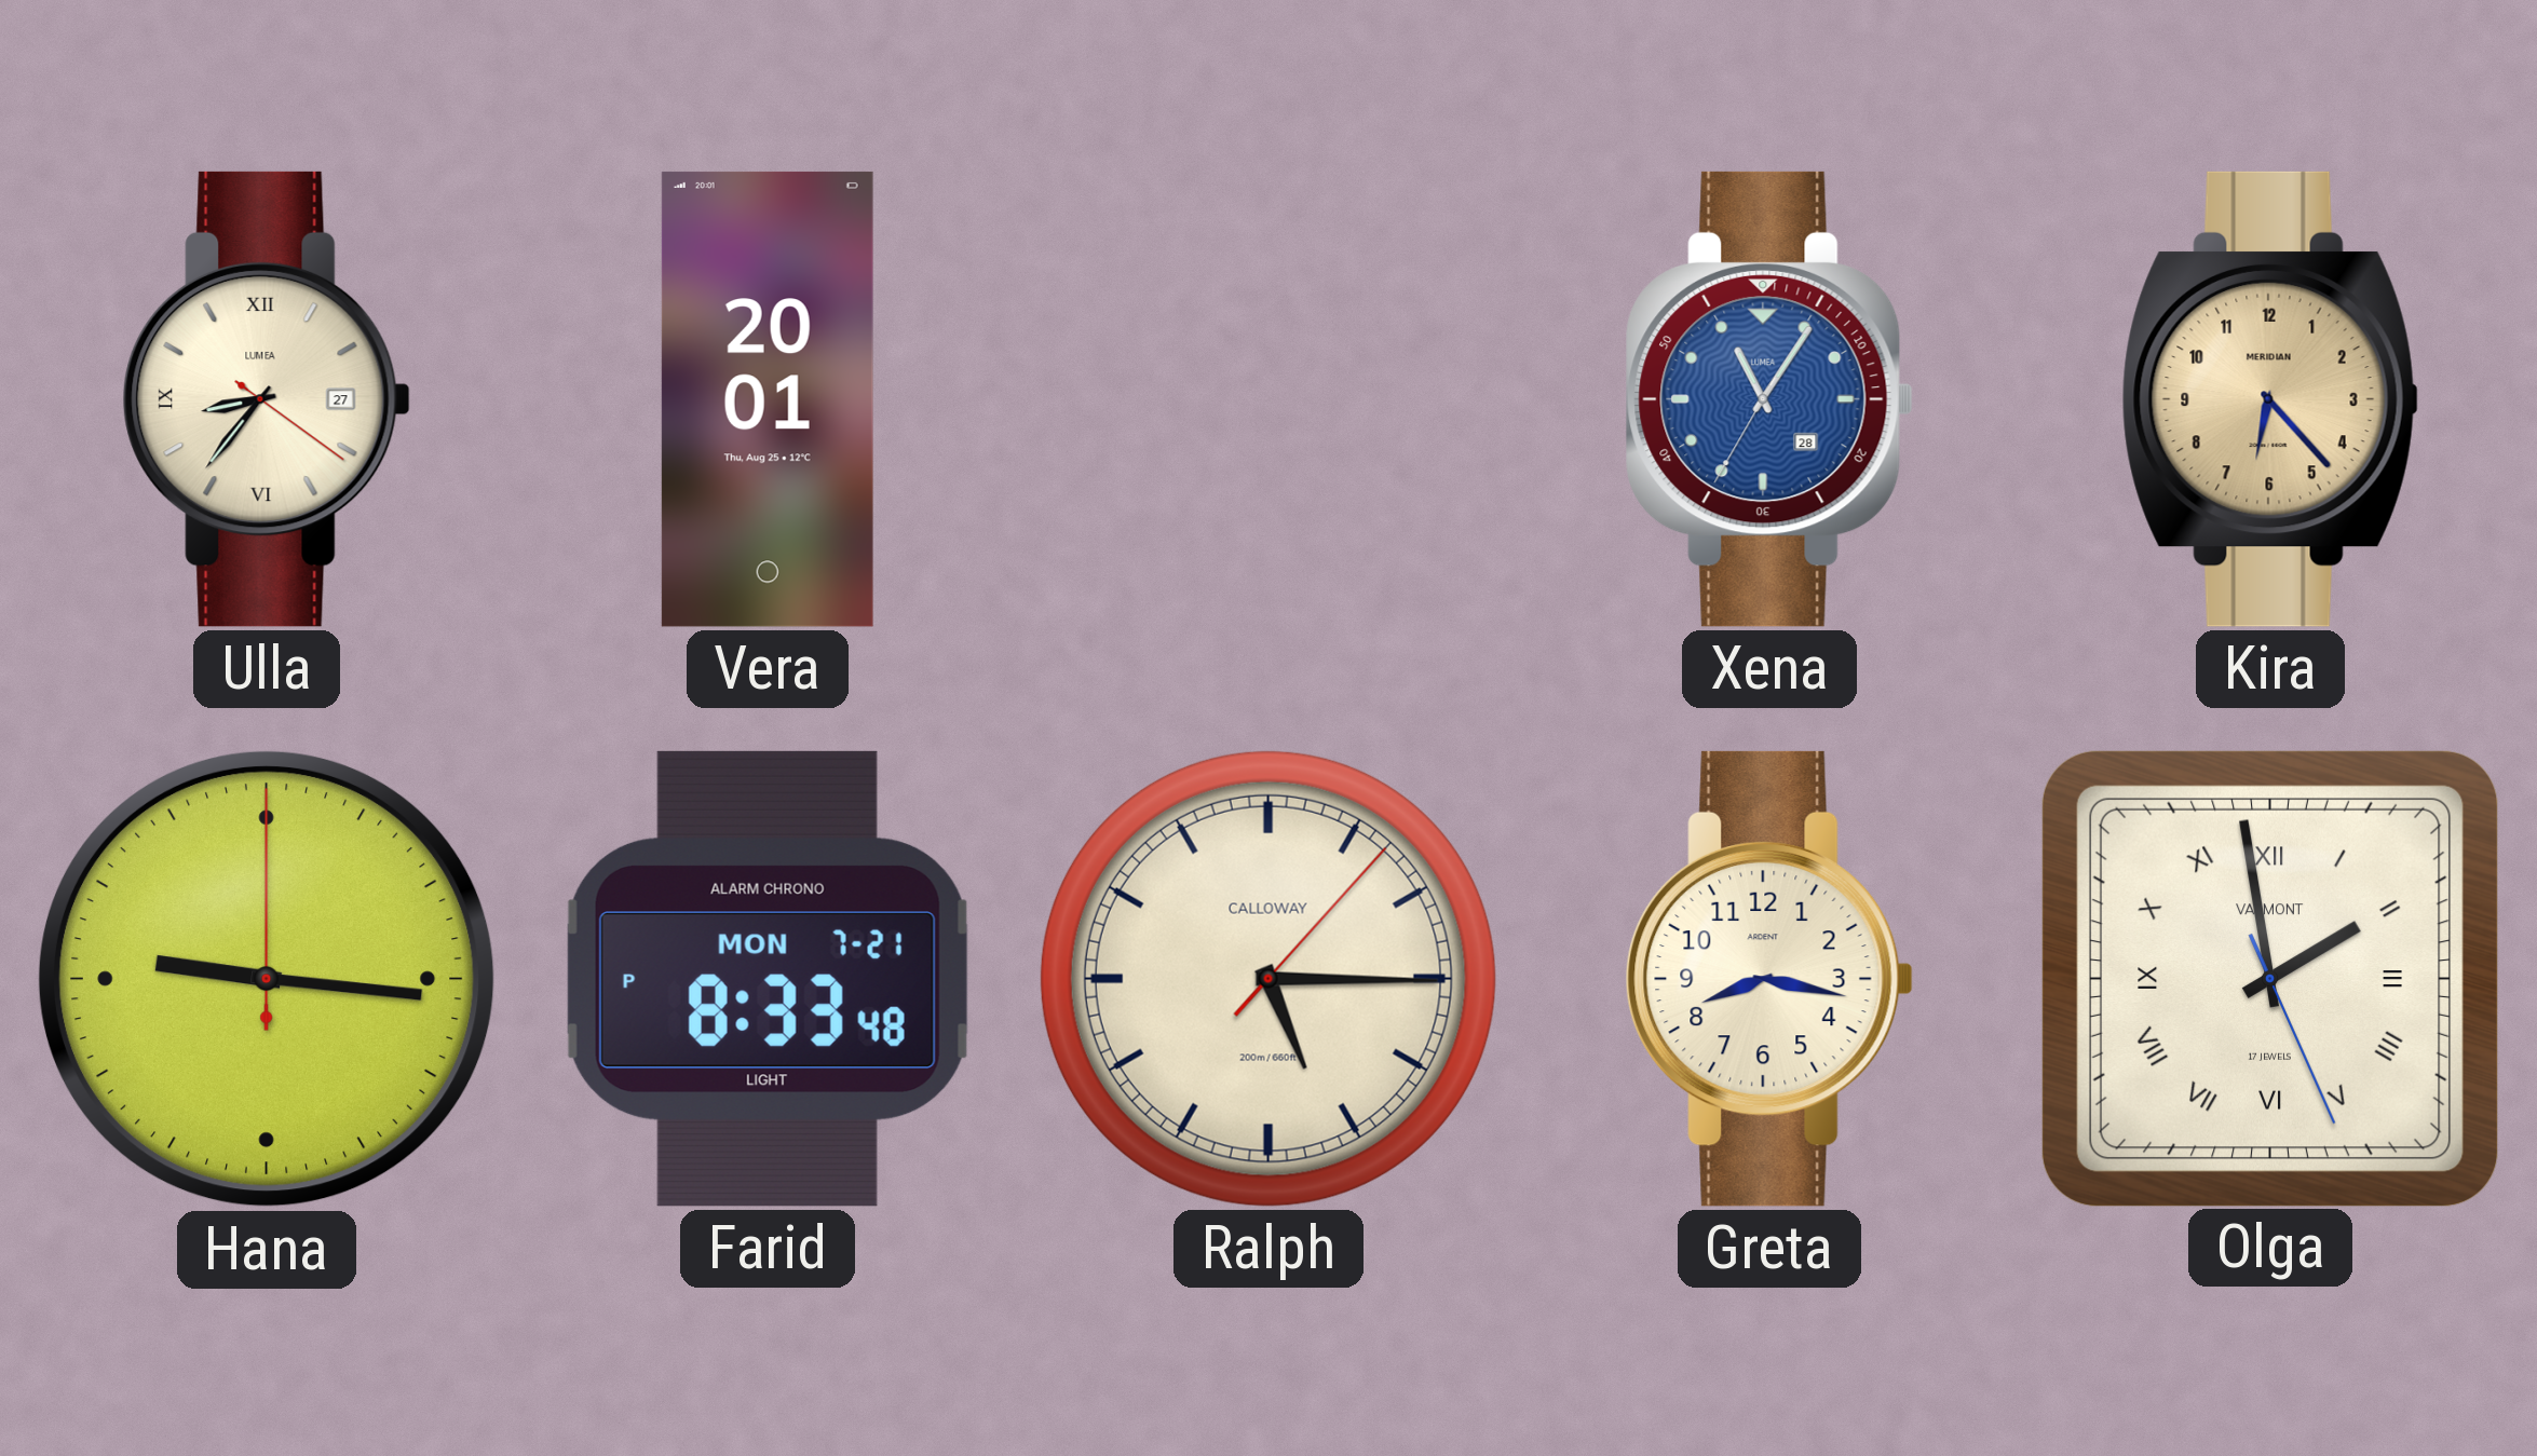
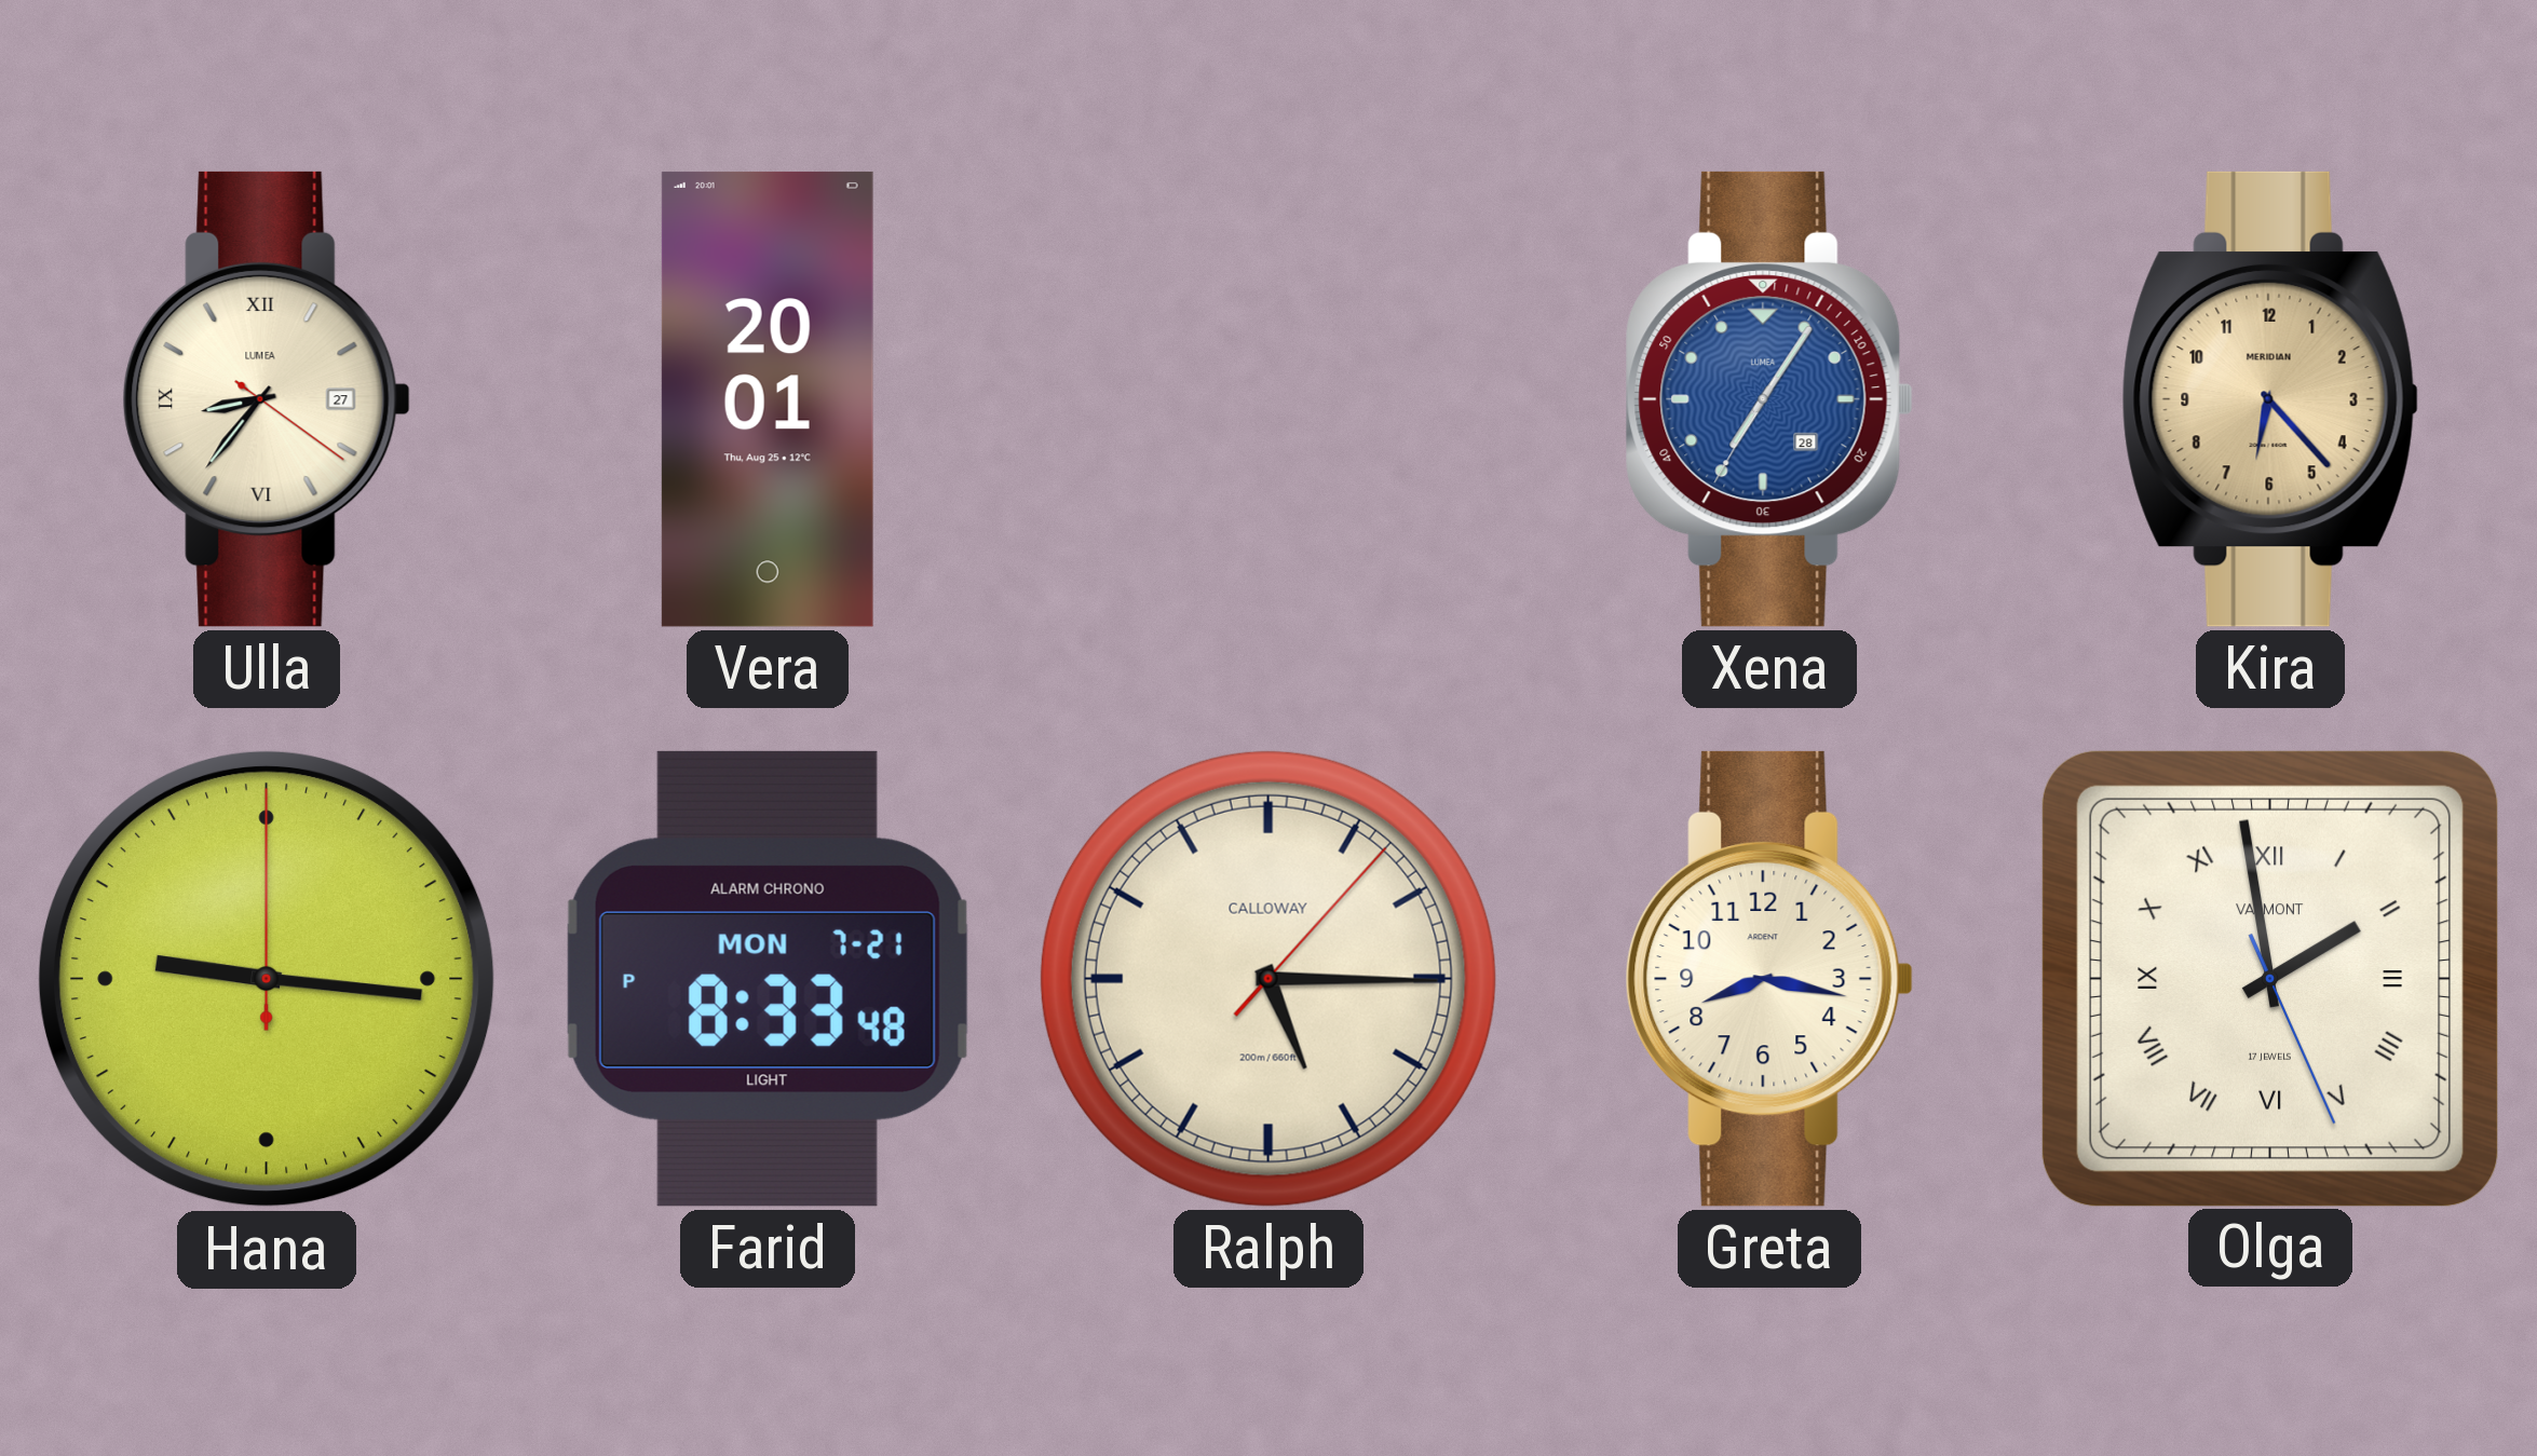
Xena: 11:05 -> 7:05
